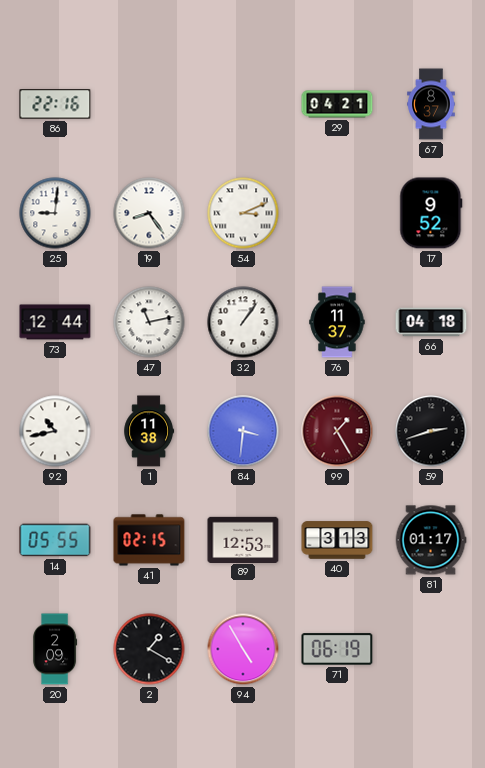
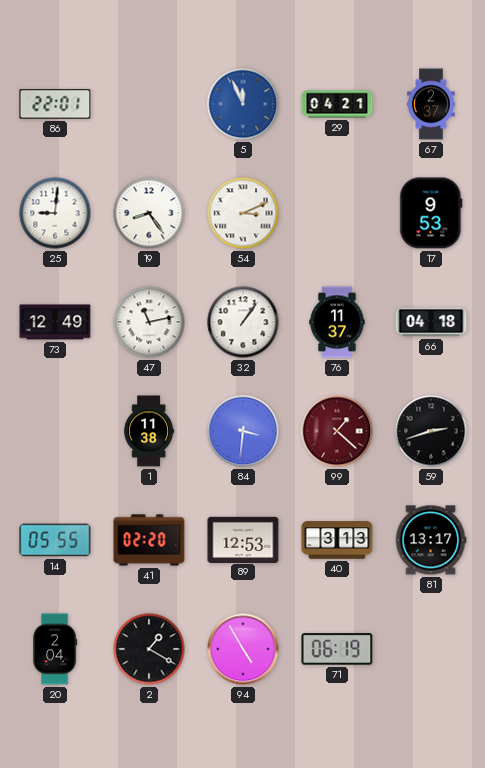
86: 22:16 -> 22:01
5: none -> 11:56
67: 8:37 -> 2:37
17: 9:52 -> 9:53
73: 12:44 -> 12:49
92: 10:43 -> none
99: 1:25 -> 1:22
41: 02:15 -> 02:20
81: 01:17 -> 13:17
20: 2:09 -> 2:04
